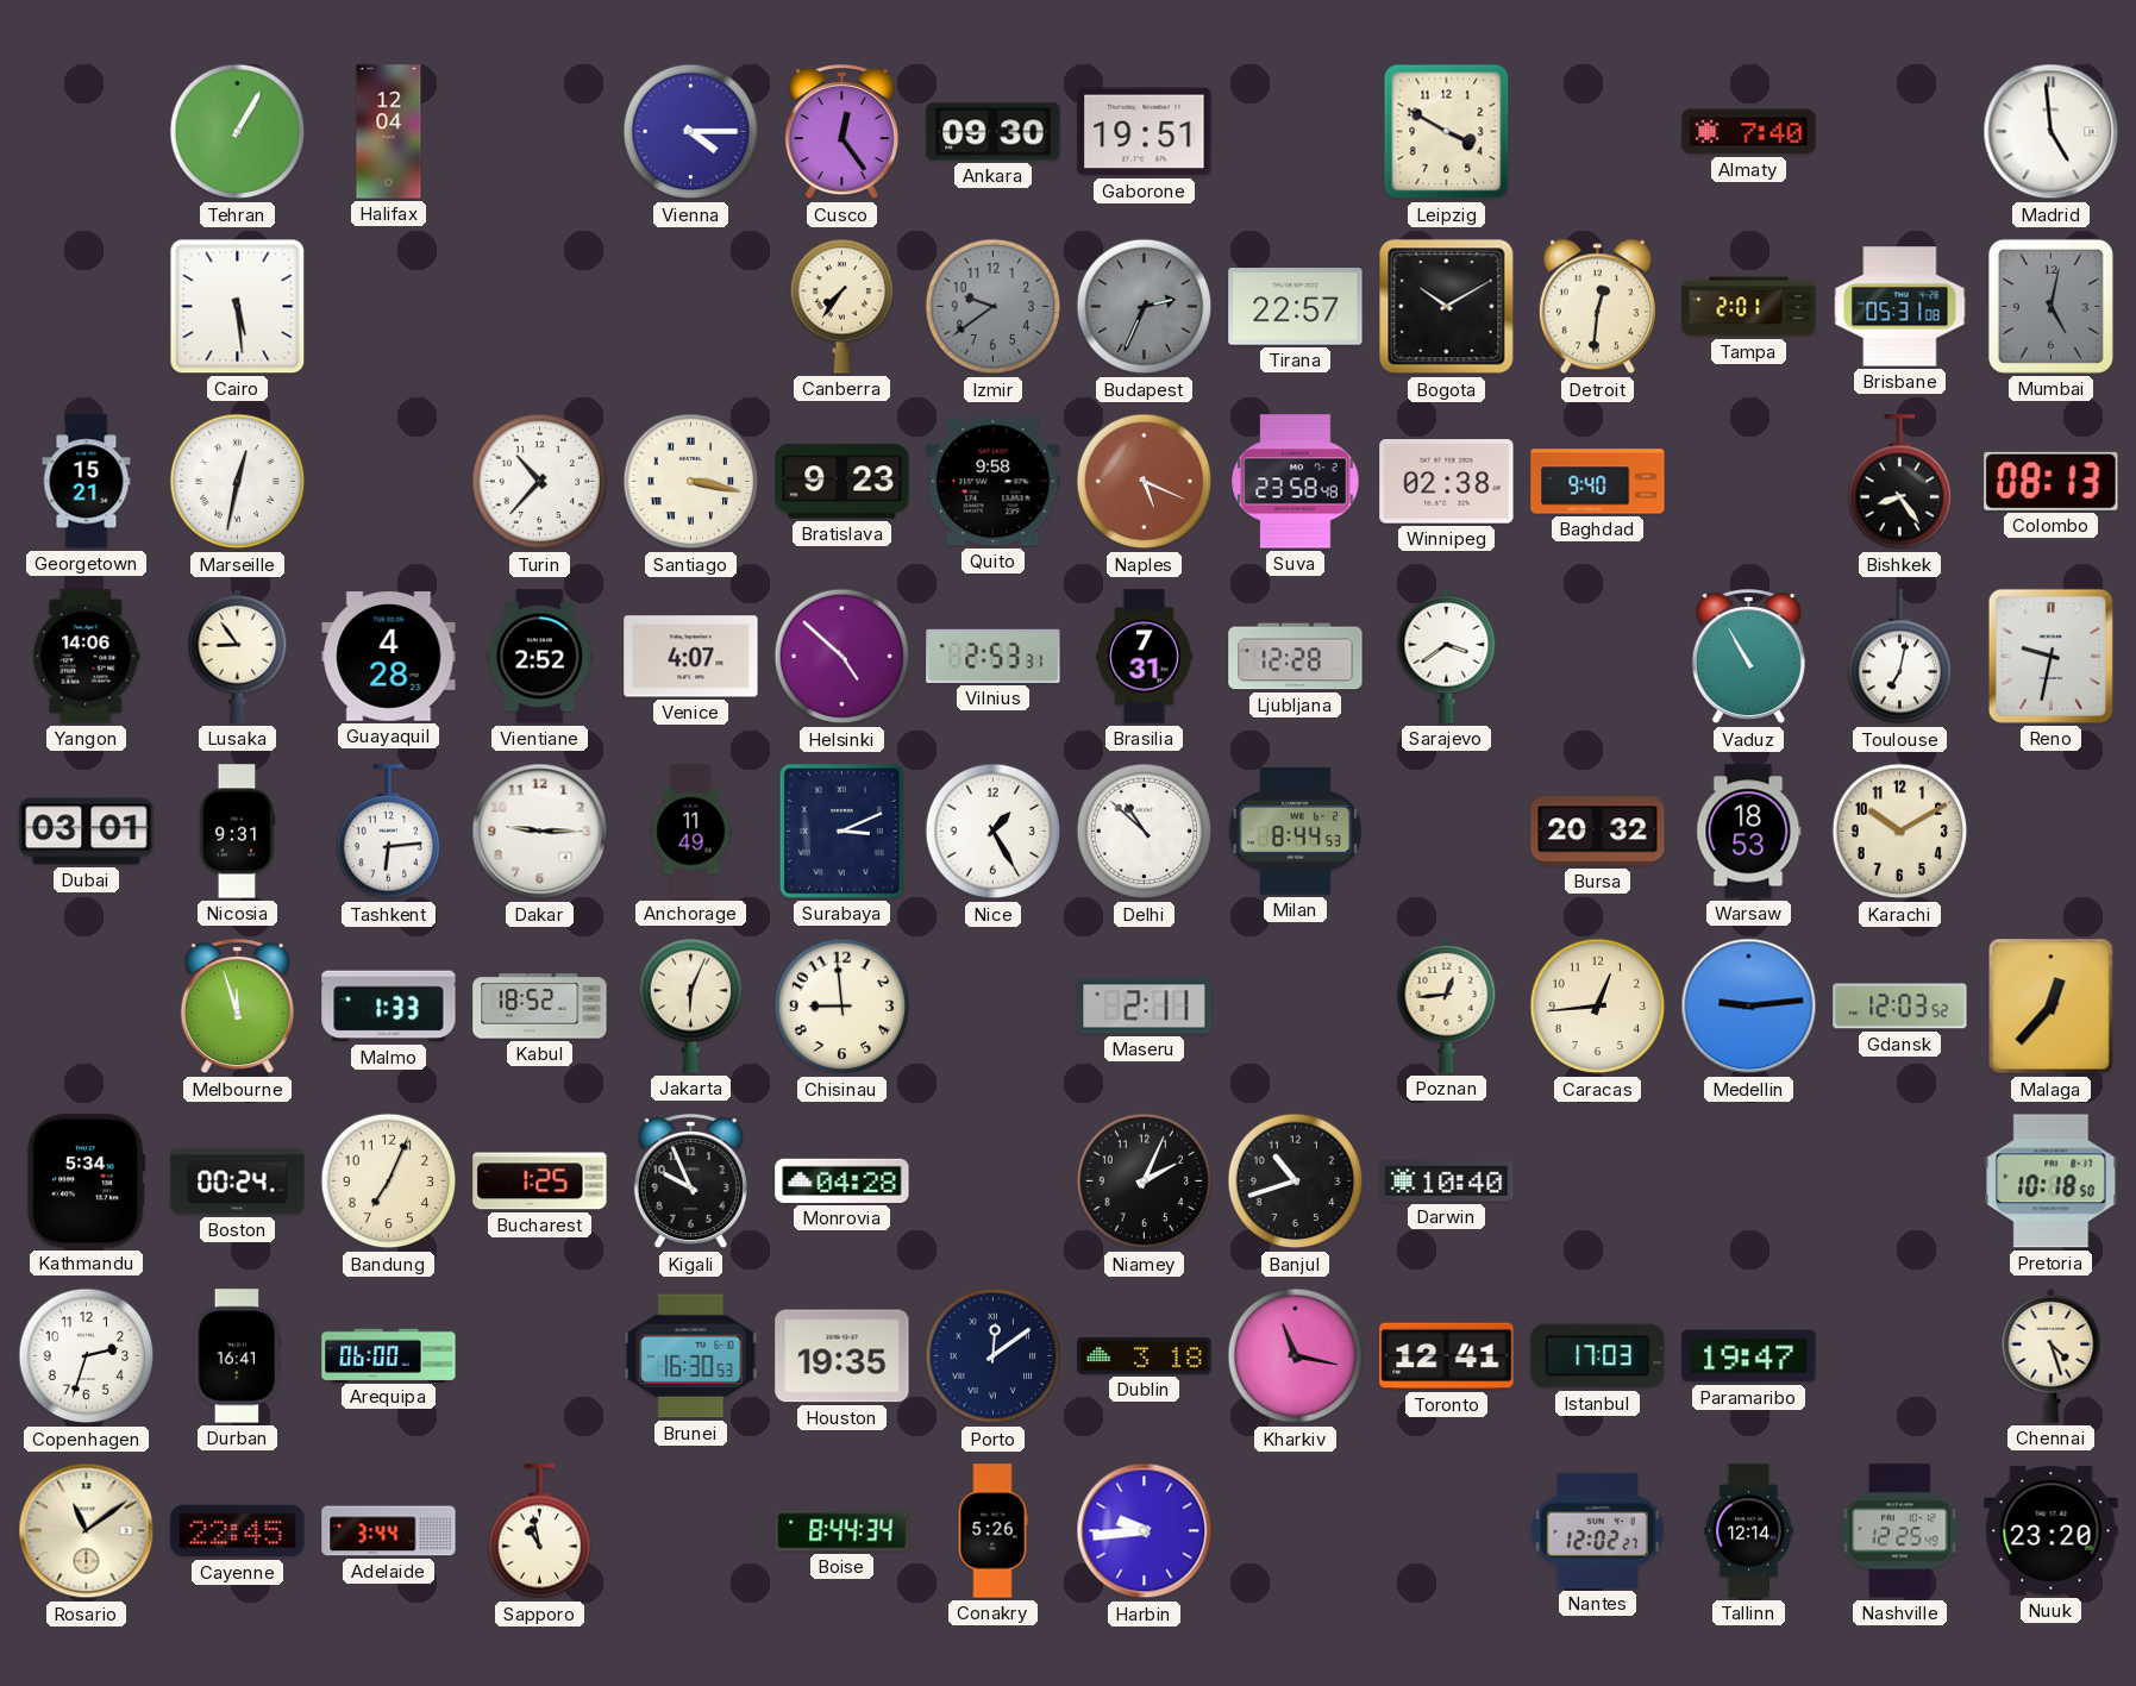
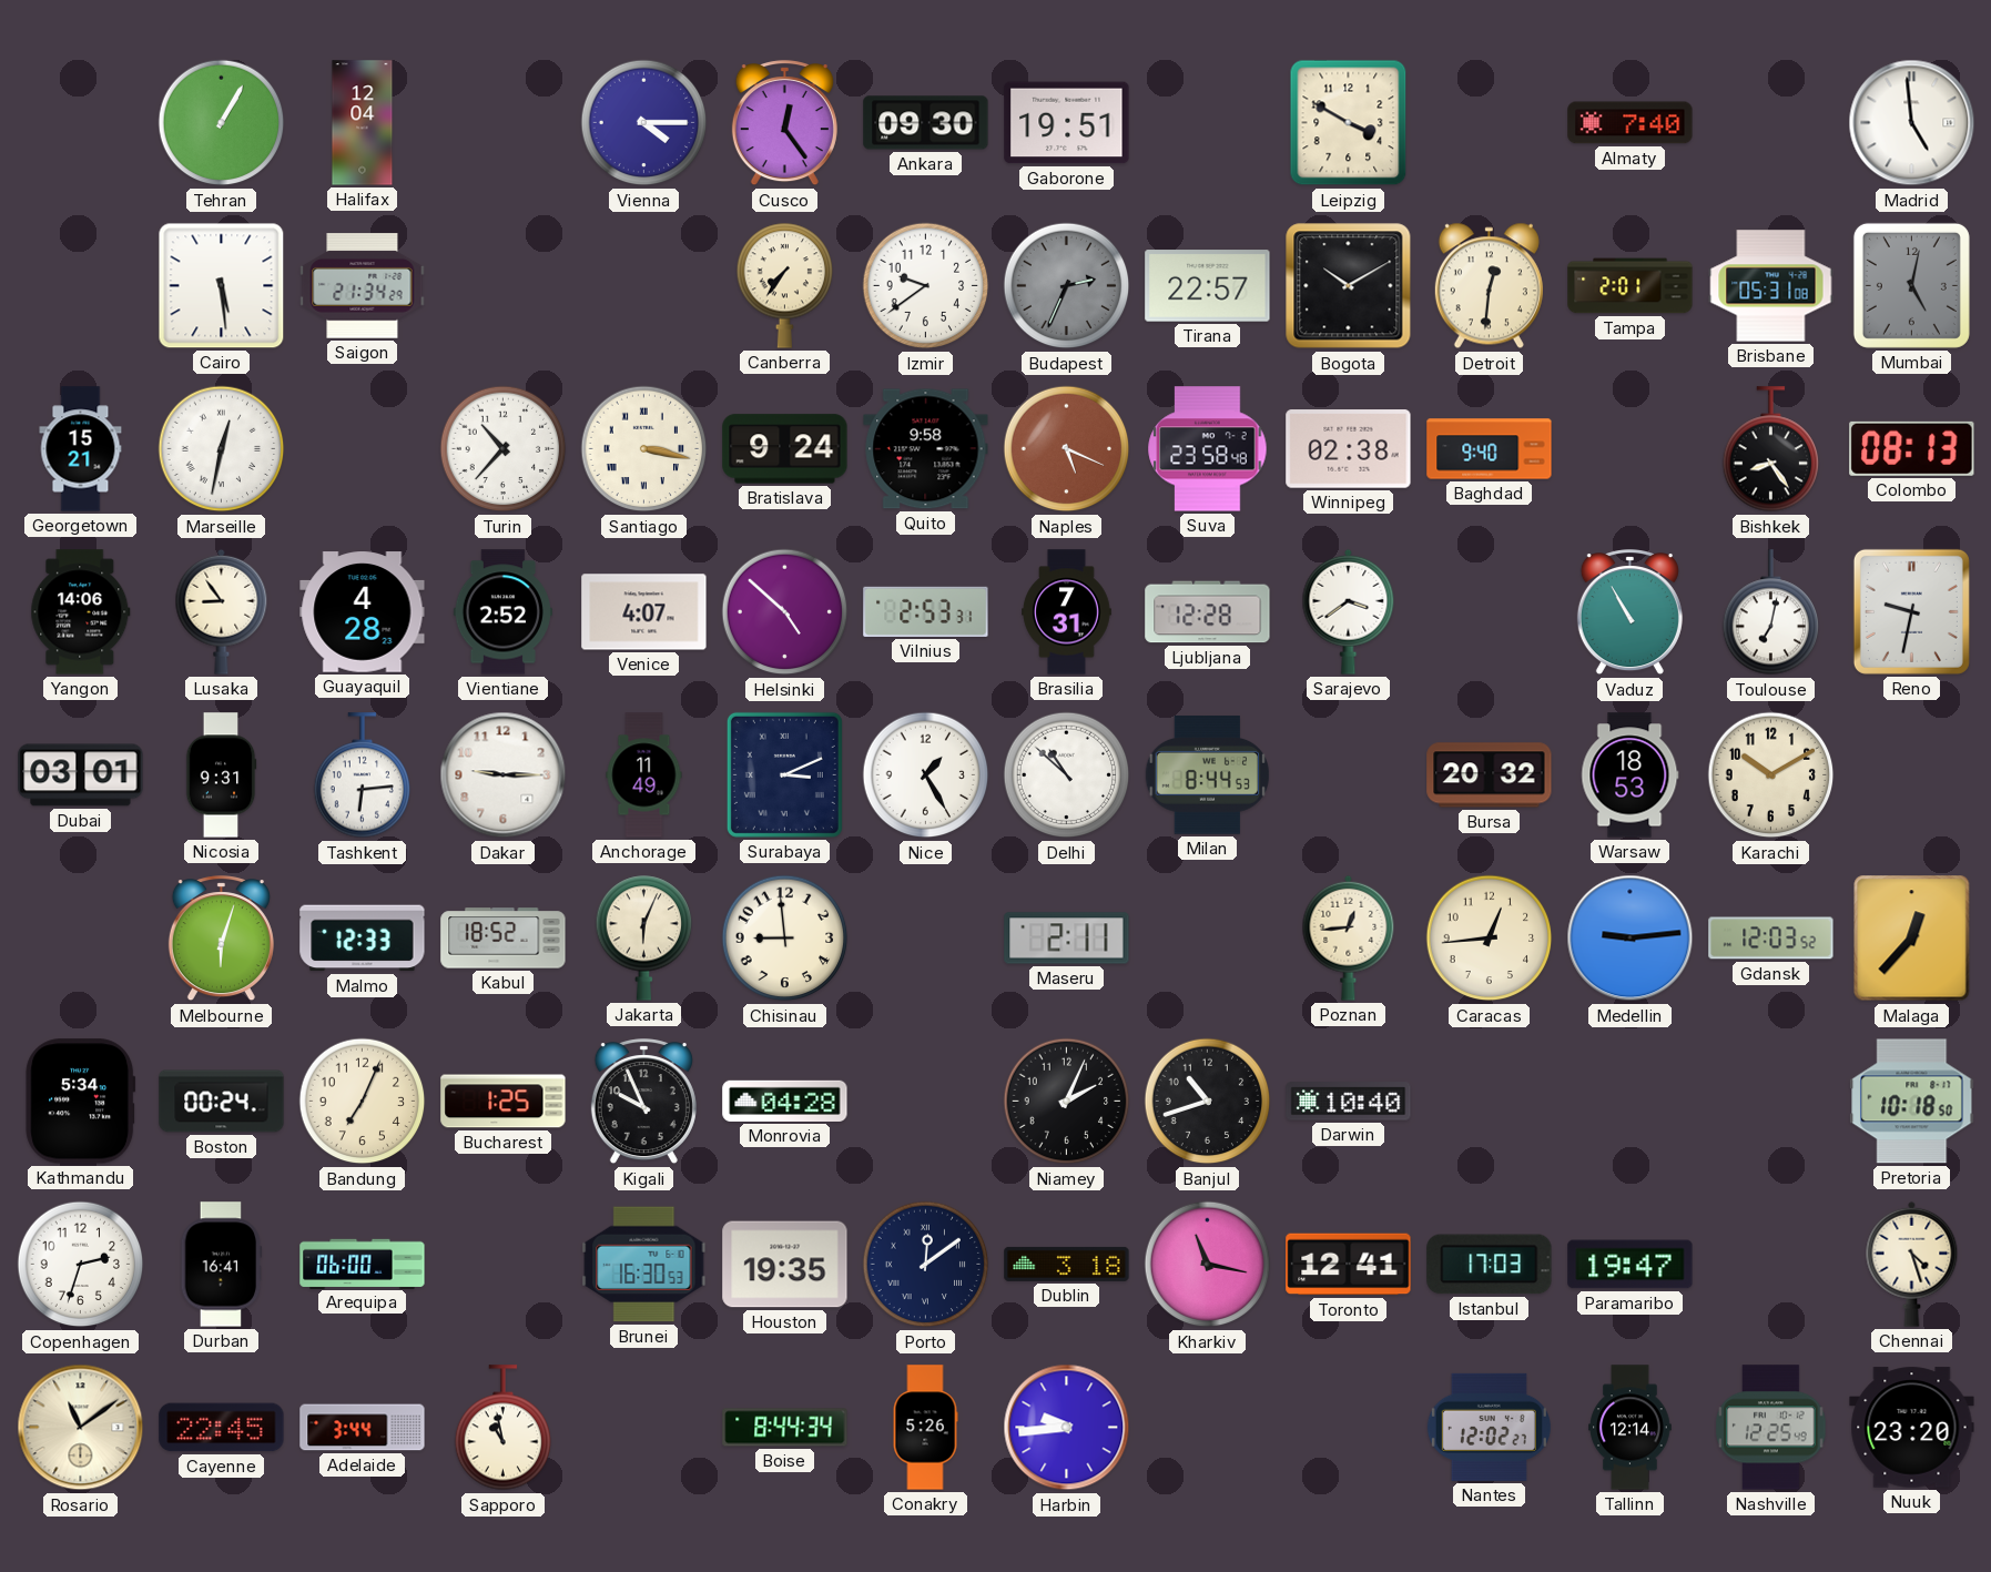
Saigon: none -> 21:34
Izmir dial: grey -> white
Bratislava: 9:23 -> 9:24
Melbourne: 11:57 -> 6:03
Malmo: 1:33 -> 12:33
